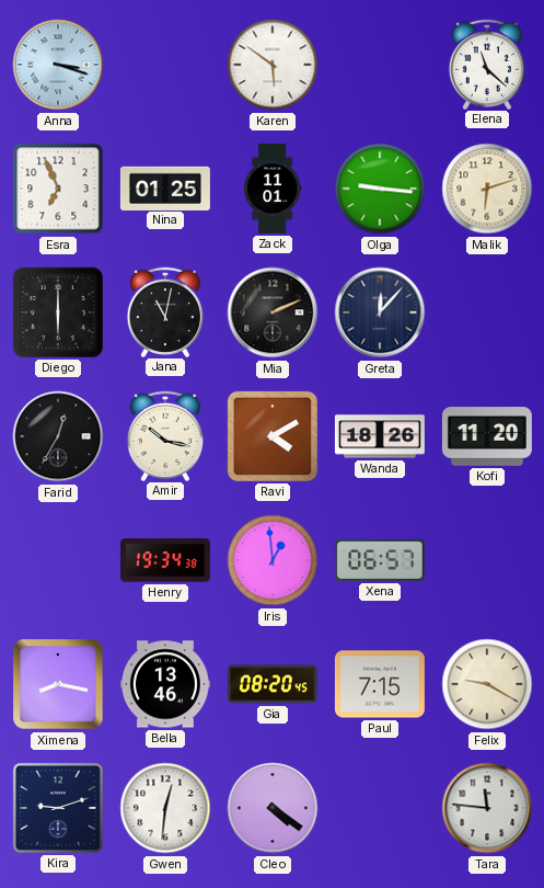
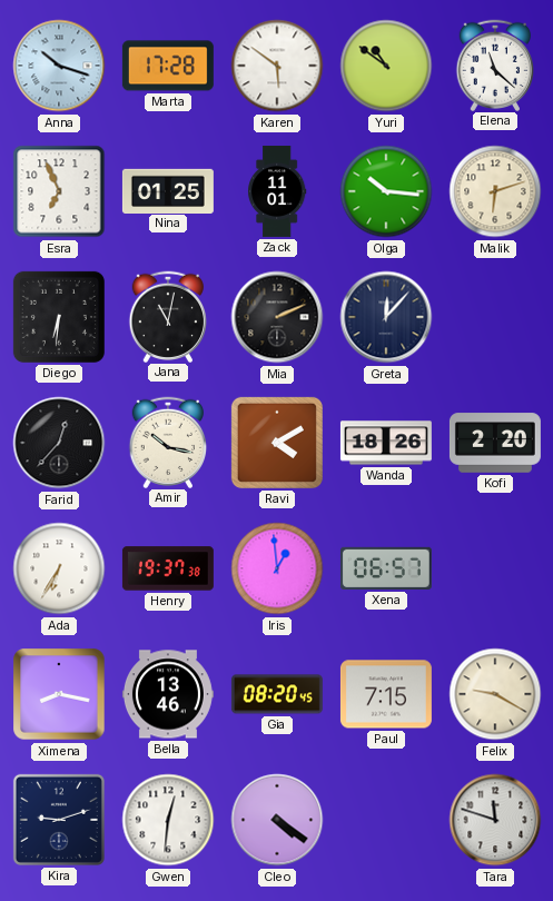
Anna: 3:18 -> 10:18
Marta: none -> 17:28
Yuri: none -> 10:51
Olga: 9:16 -> 10:16
Diego: 6:00 -> 6:31
Farid: 12:35 -> 12:37
Kofi: 11:20 -> 2:20
Ada: none -> 6:35
Henry: 19:34 -> 19:37
Tara: 11:46 -> 11:48
